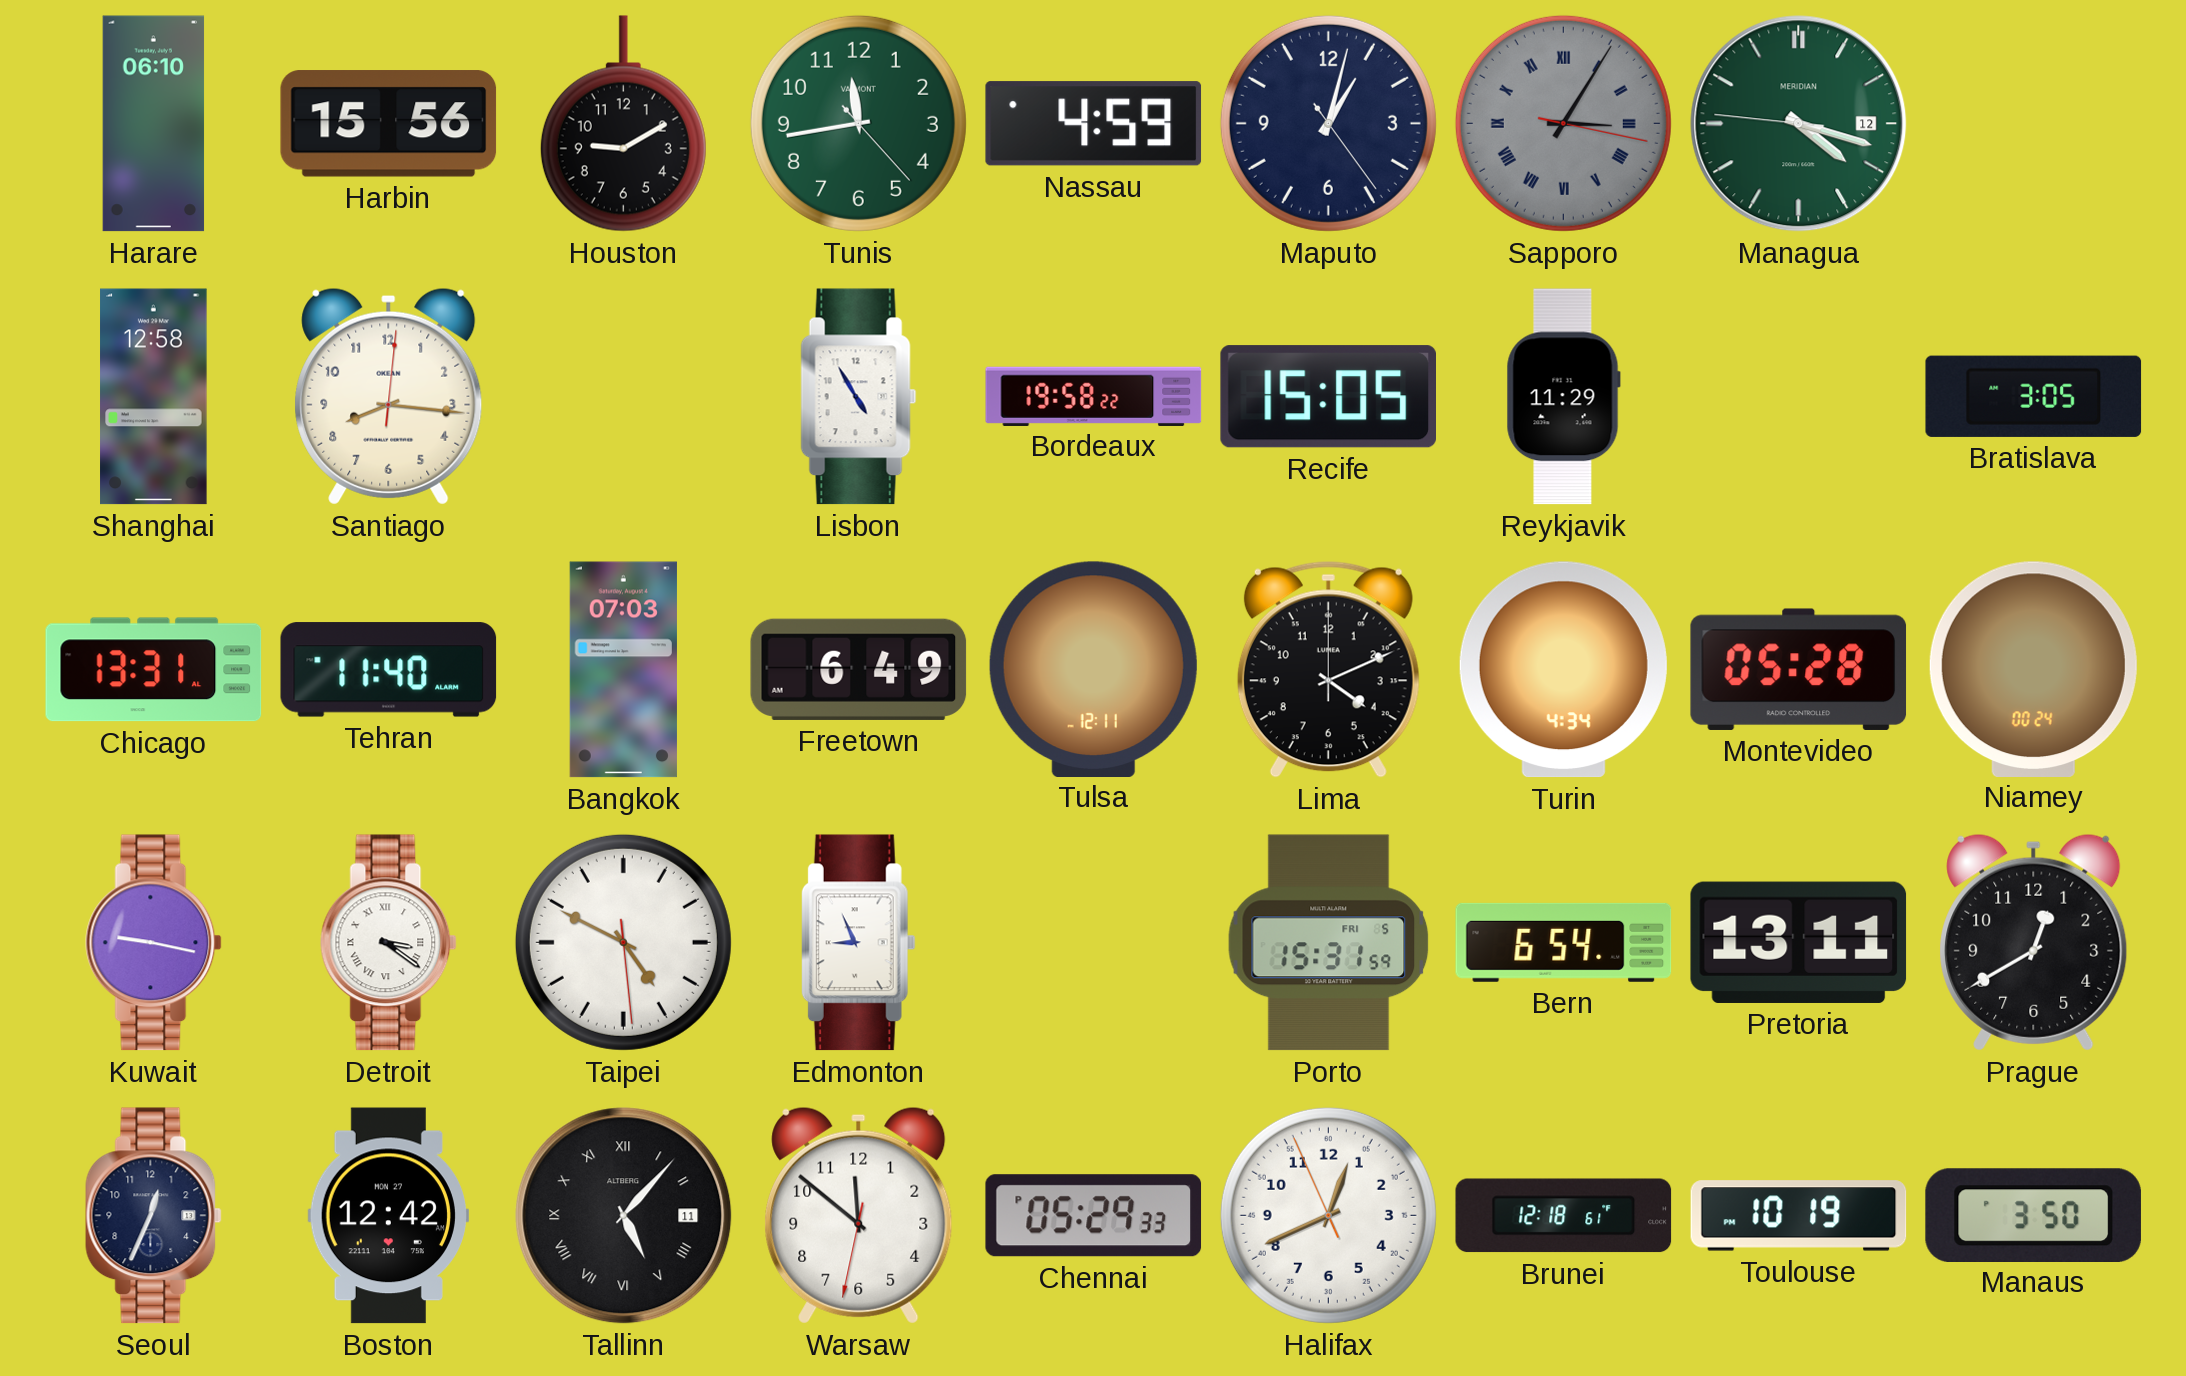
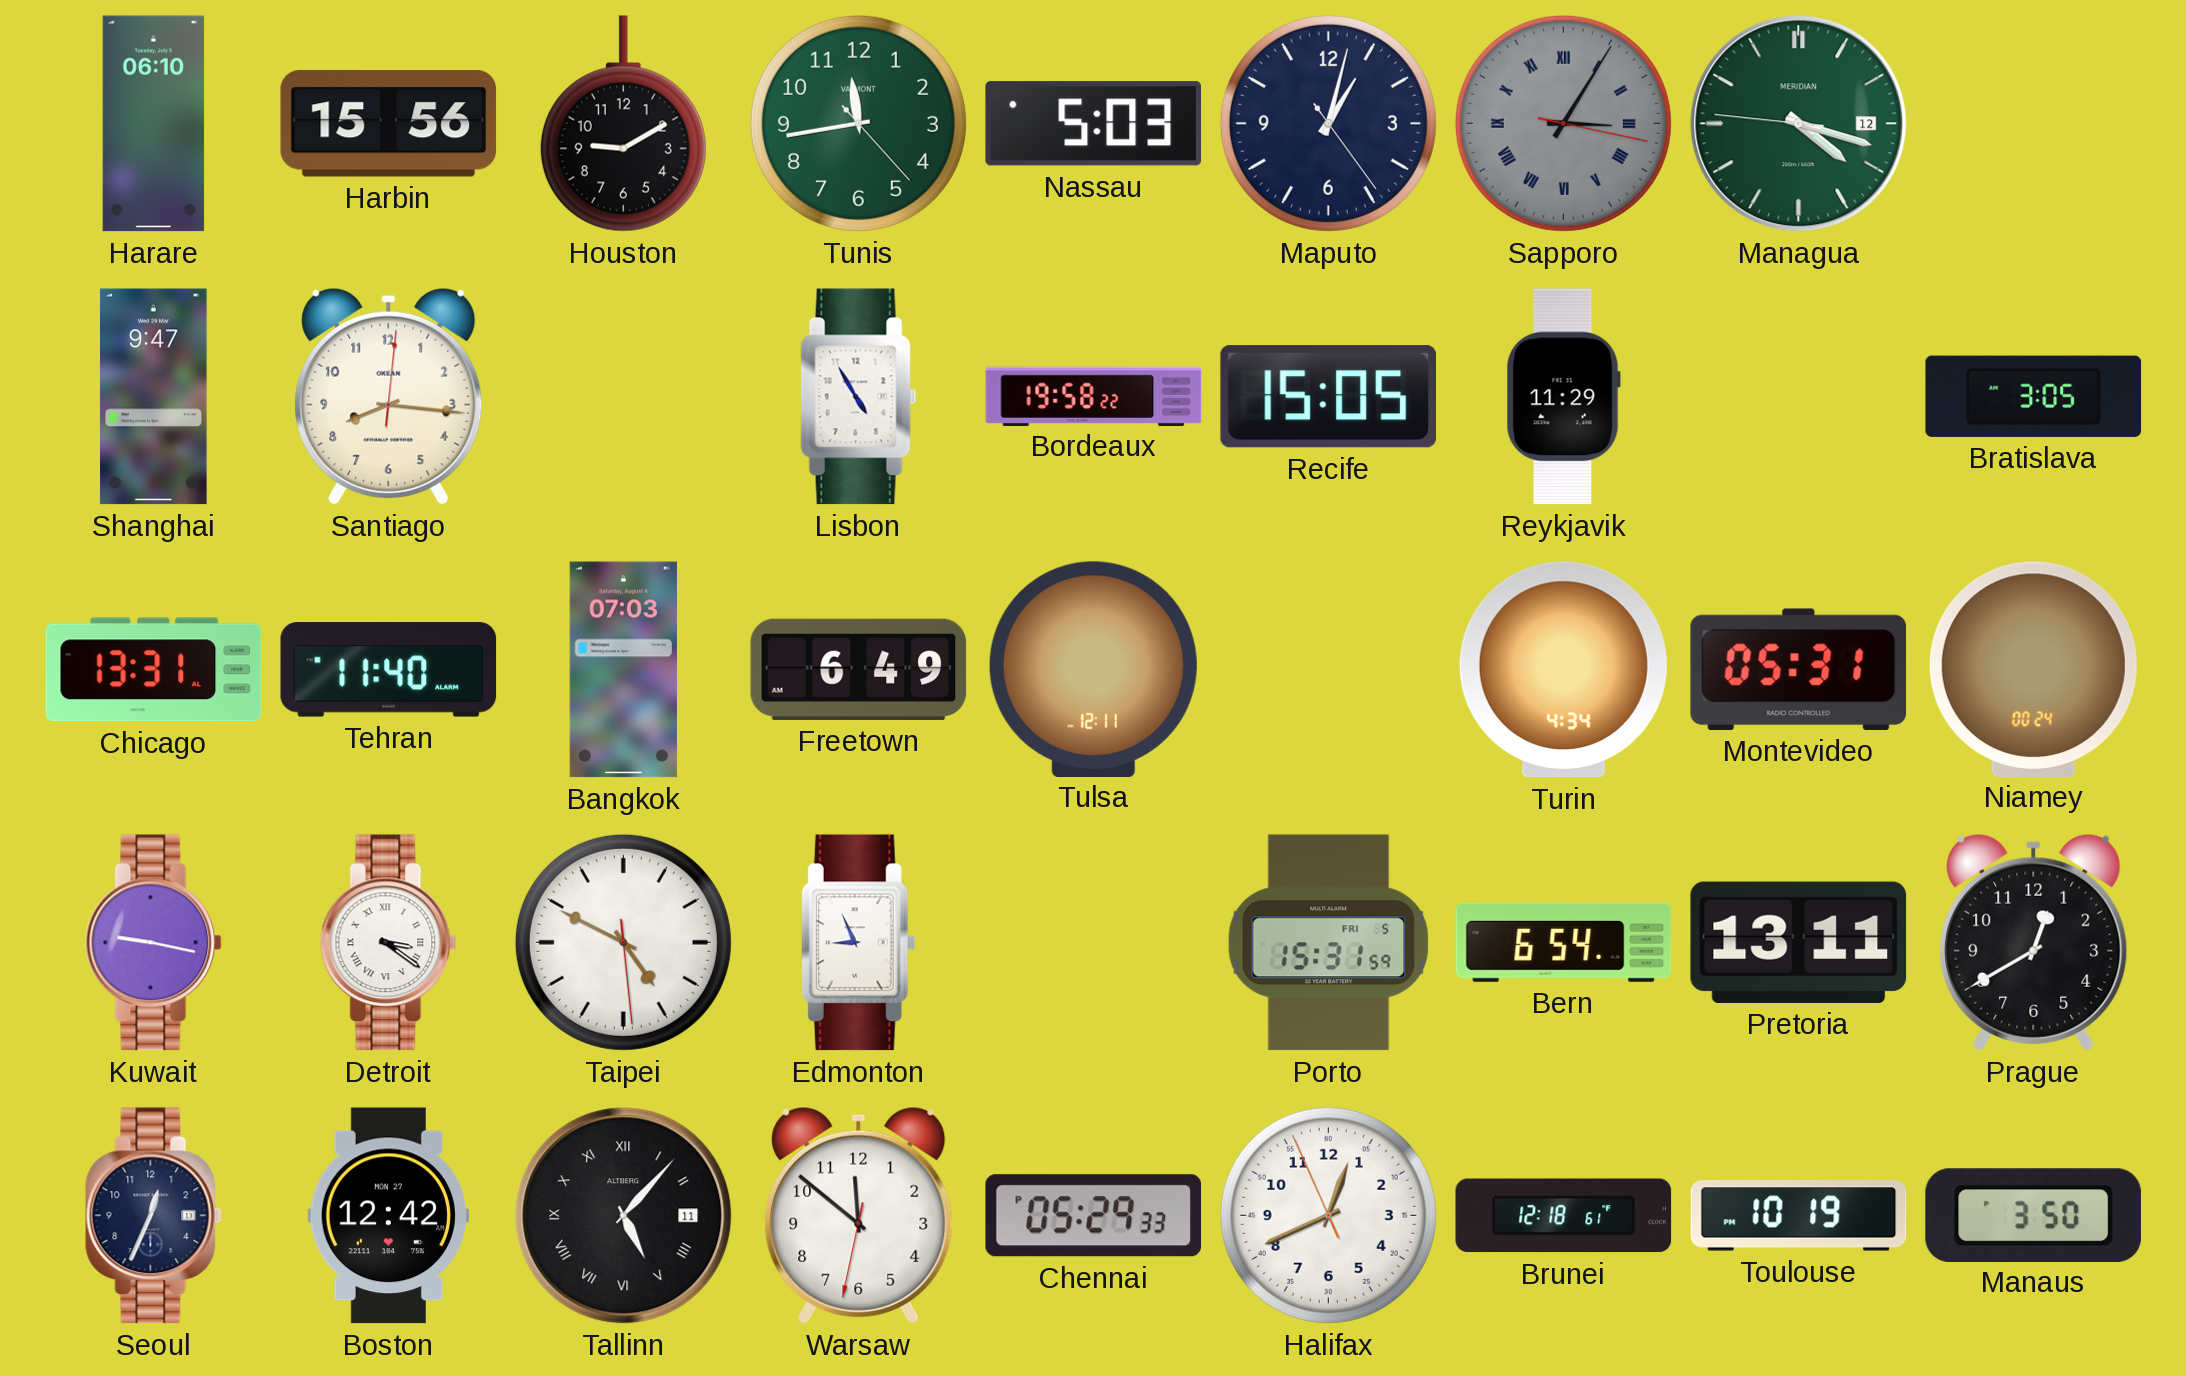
Nassau: 4:59 -> 5:03
Shanghai: 12:58 -> 9:47
Lima: 4:11 -> none
Montevideo: 05:28 -> 05:31
